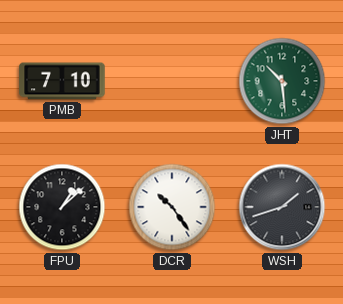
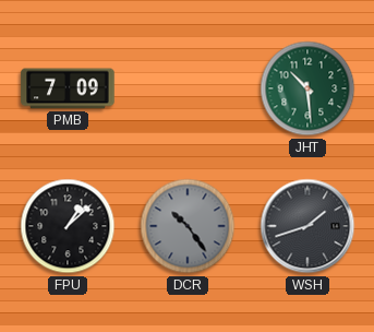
PMB: 7:10 -> 7:09
DCR dial: white -> grey
